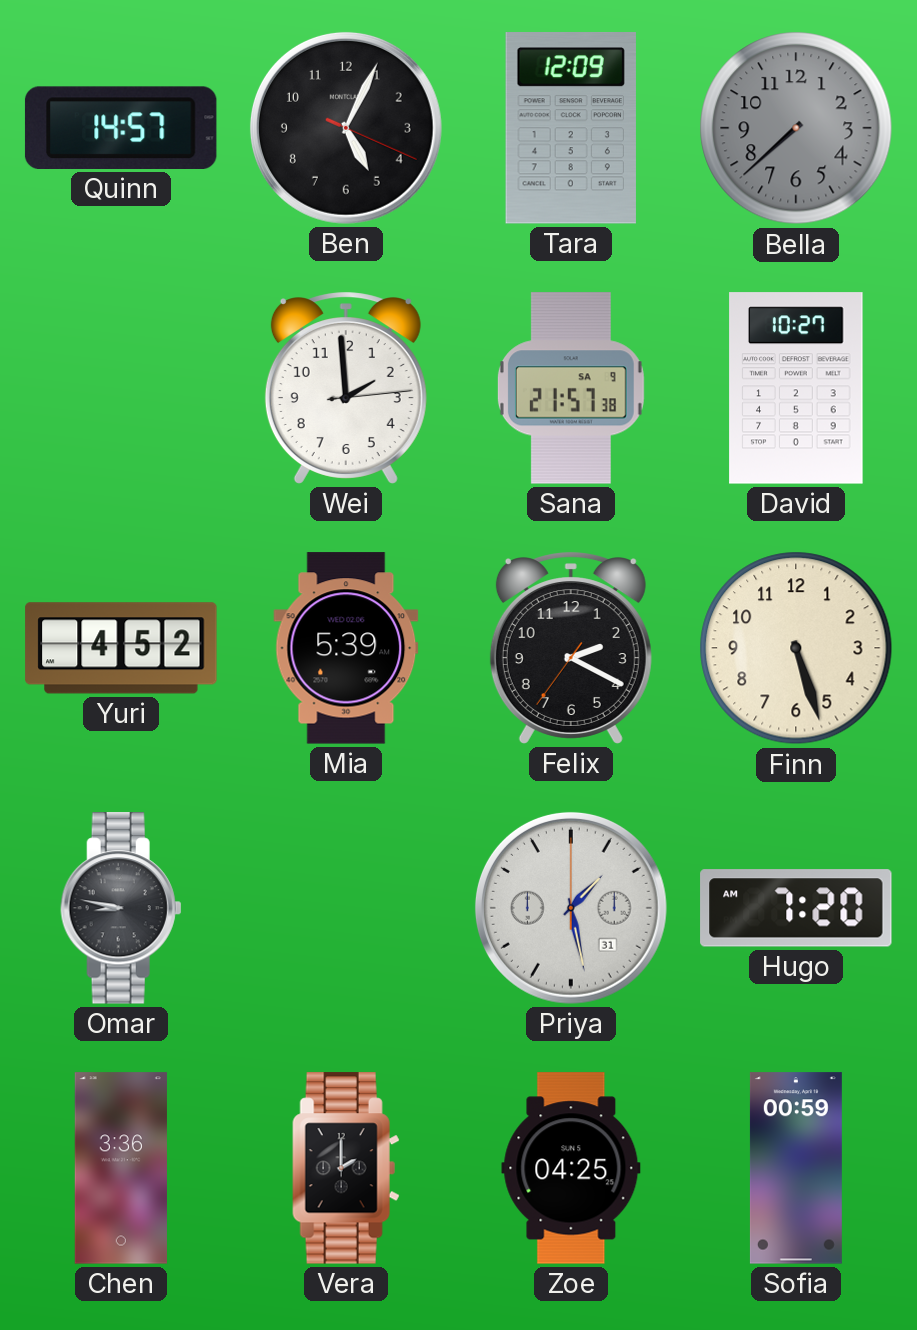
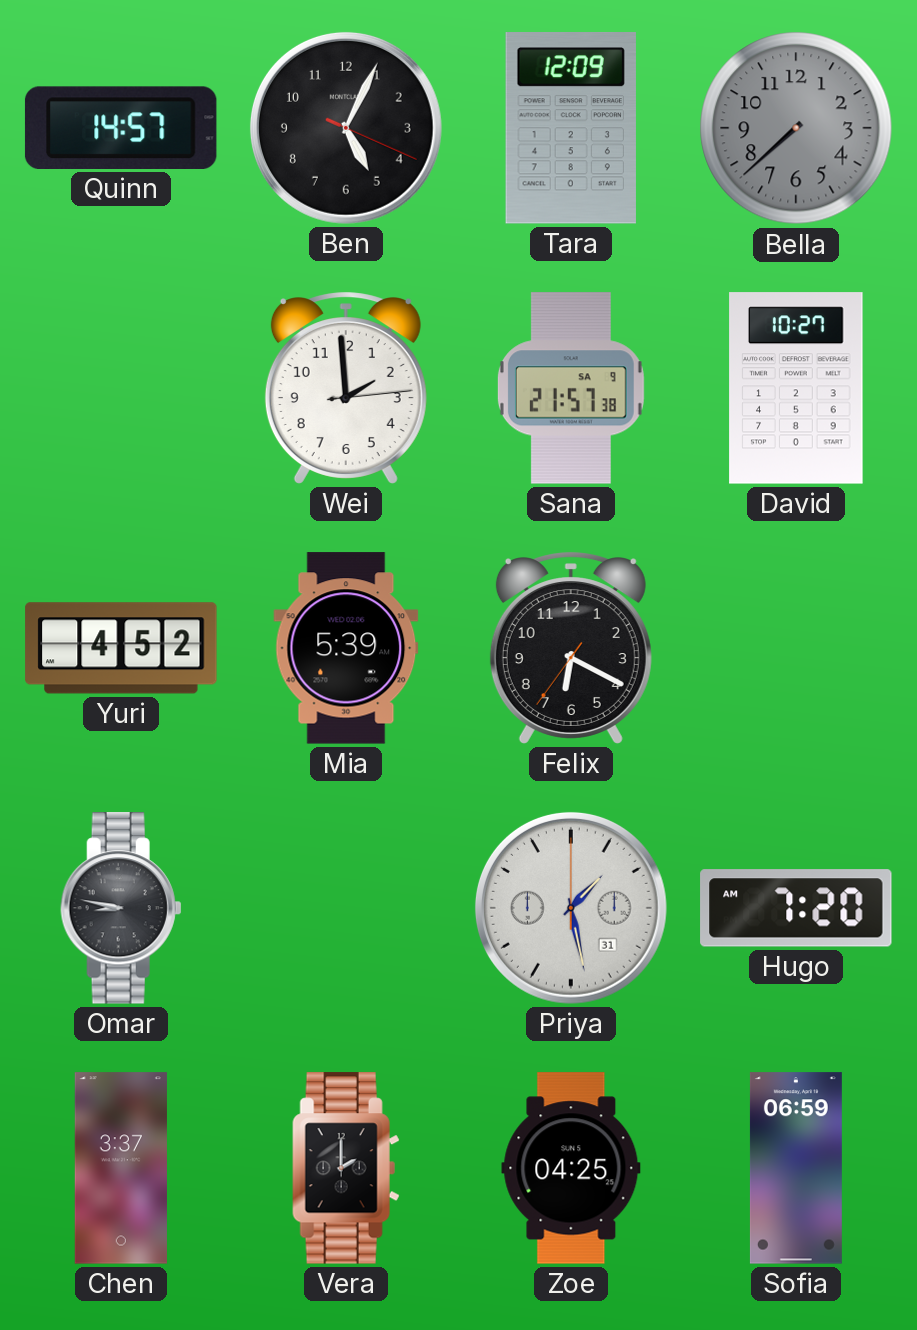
Felix: 2:19 -> 6:19
Finn: 5:27 -> none
Chen: 3:36 -> 3:37
Sofia: 00:59 -> 06:59
